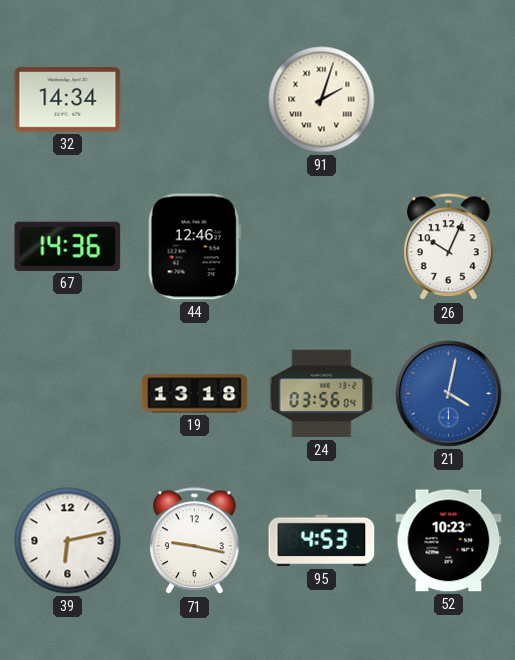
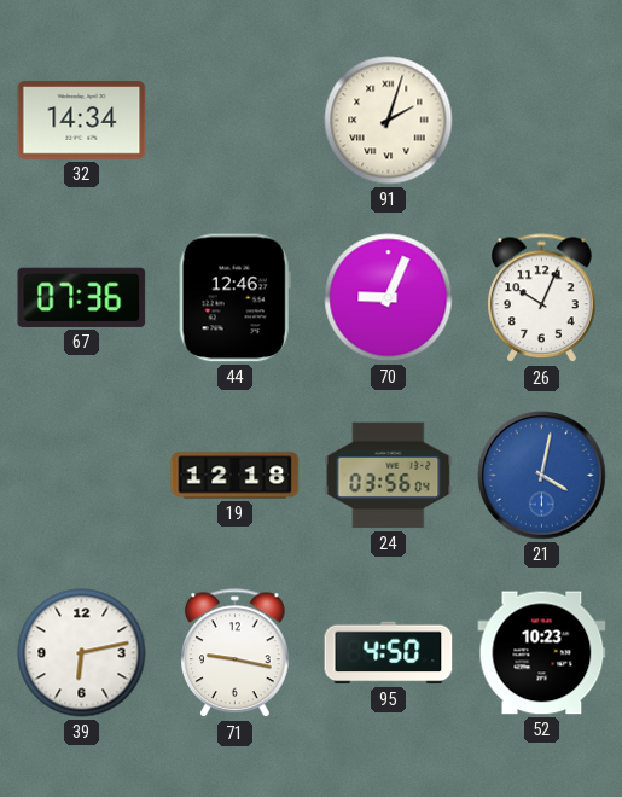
67: 14:36 -> 07:36
70: none -> 9:04
19: 13:18 -> 12:18
95: 4:53 -> 4:50
